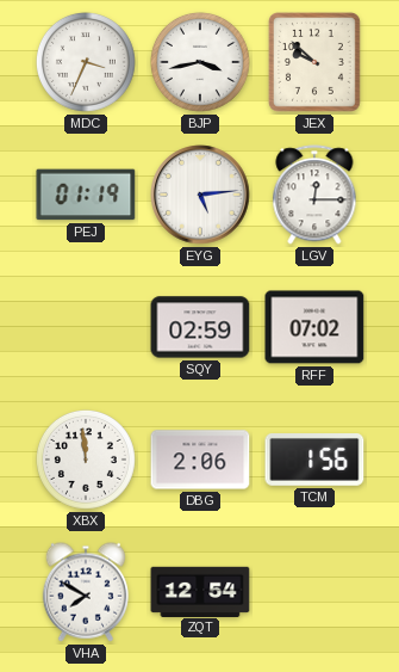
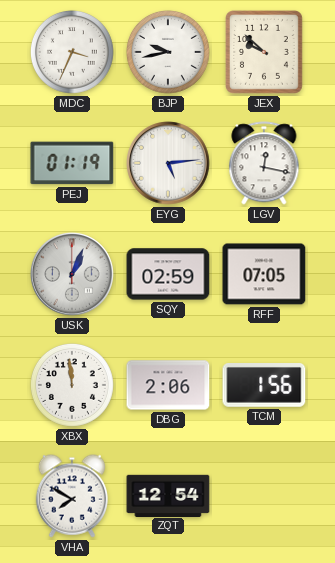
BJP: 3:43 -> 9:43
LGV: 12:15 -> 12:17
USK: none -> 1:04
RFF: 07:02 -> 07:05
